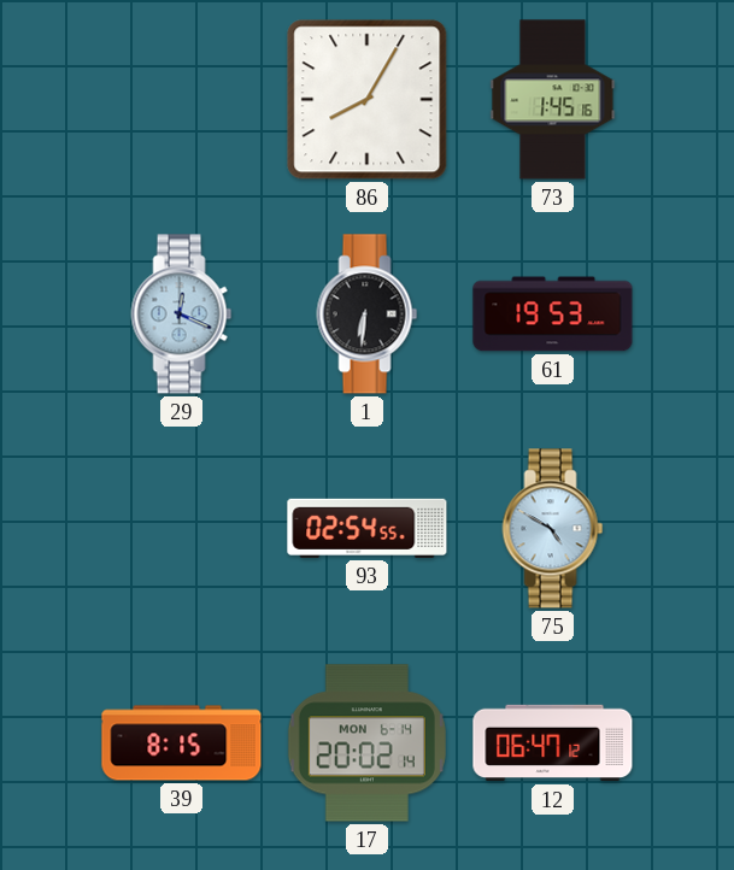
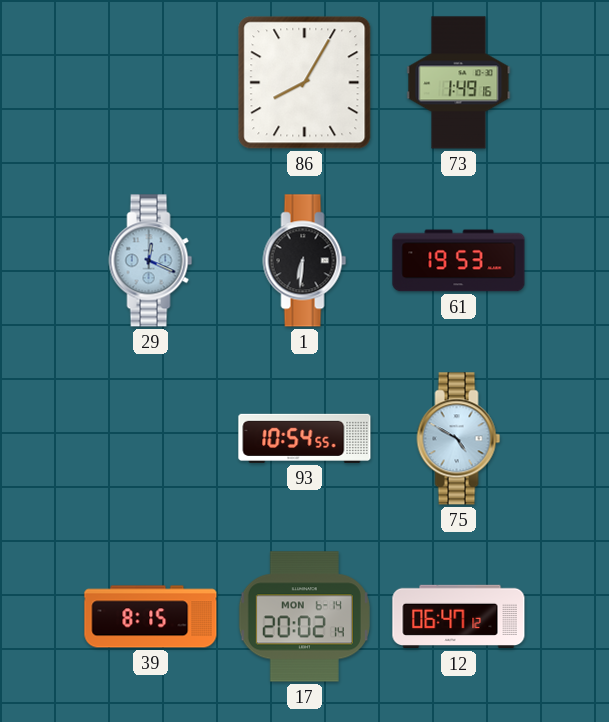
73: 1:45 -> 1:49
93: 02:54 -> 10:54
